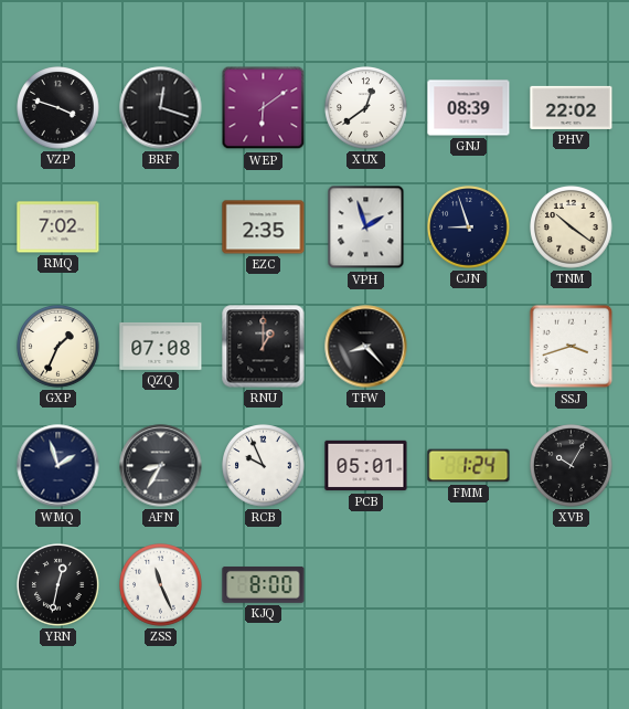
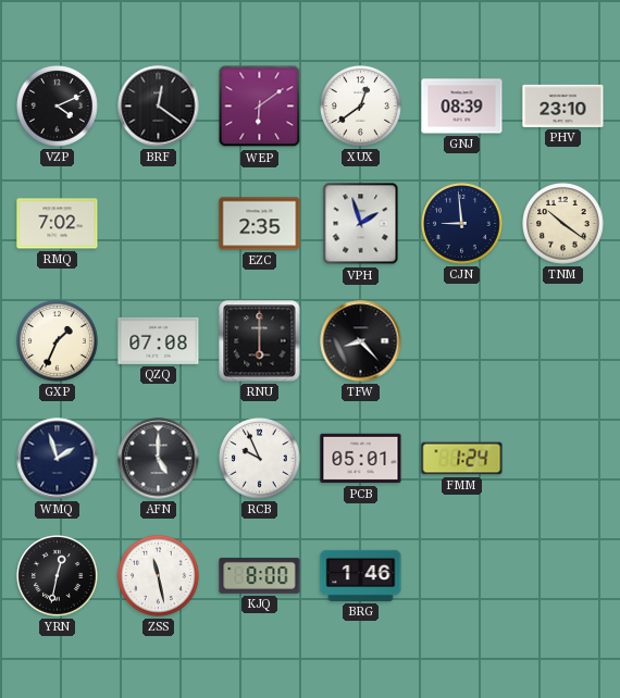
VZP: 3:48 -> 4:11
BRF: 12:18 -> 12:21
PHV: 22:02 -> 23:10
CJN: 8:57 -> 8:59
RNU: 1:00 -> 6:00
SSJ: 3:42 -> none
AFN: 8:35 -> 5:00
XVB: 10:05 -> none
ZSS: 11:26 -> 11:28
BRG: none -> 1:46
